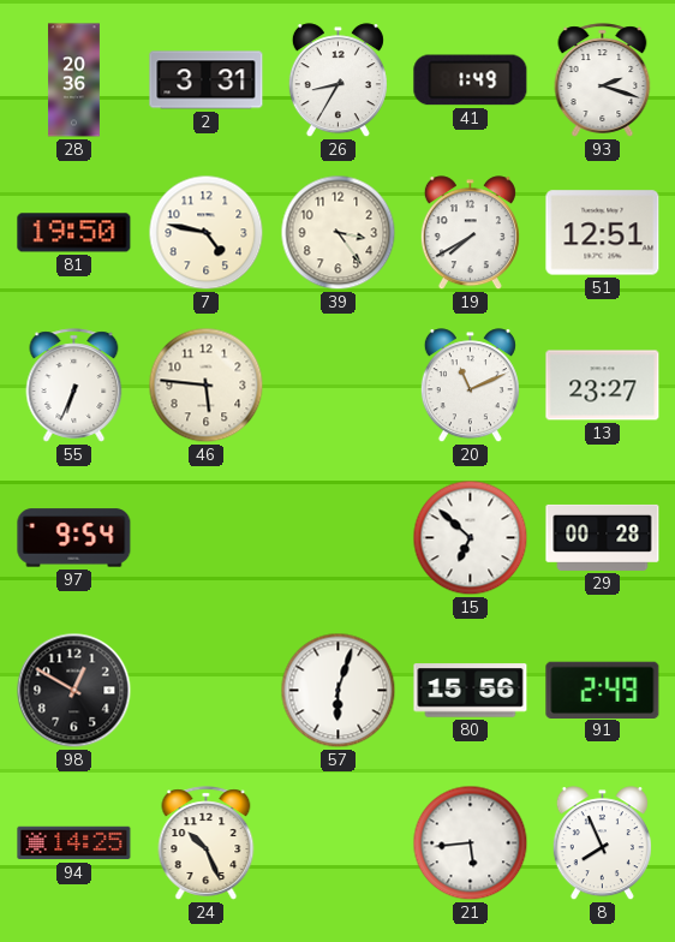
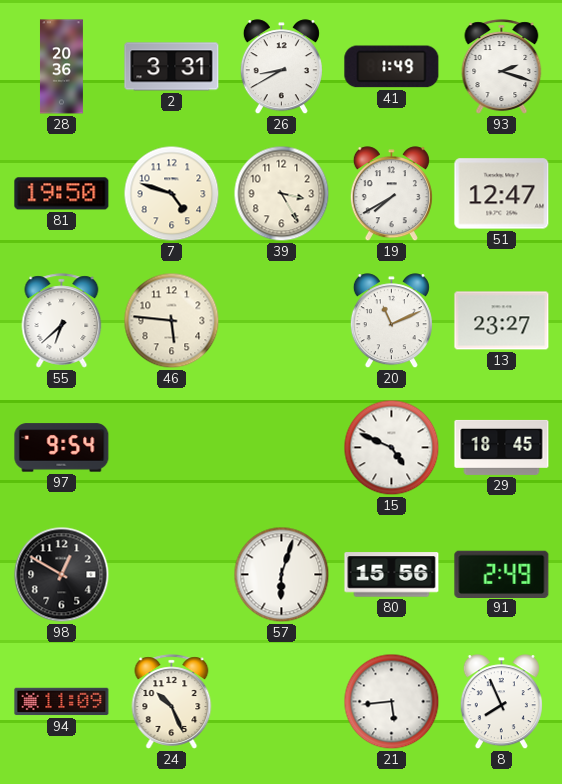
26: 8:35 -> 8:40
7: 4:47 -> 4:48
39: 3:24 -> 3:25
51: 12:51 -> 12:47
55: 6:34 -> 6:38
15: 6:52 -> 4:49
29: 00:28 -> 18:45
94: 14:25 -> 11:09
